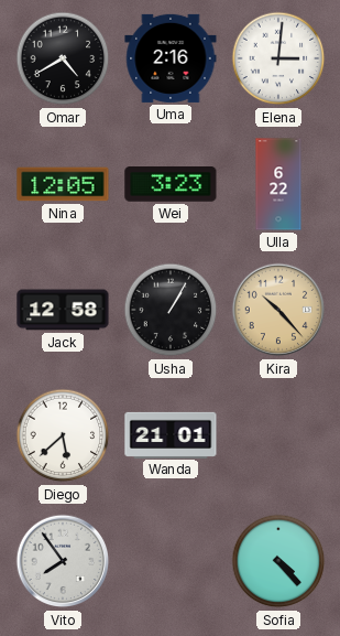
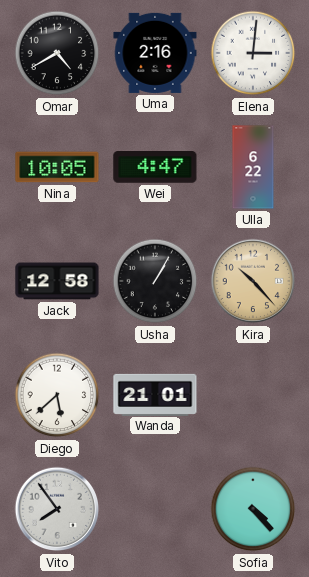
Nina: 12:05 -> 10:05
Wei: 3:23 -> 4:47
